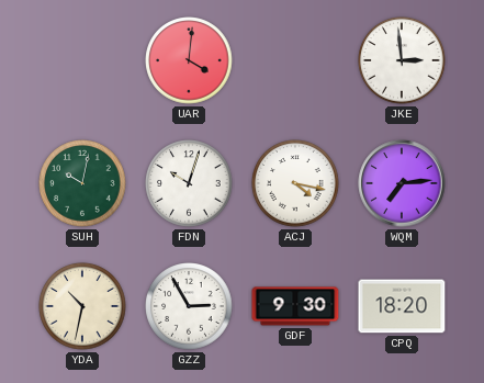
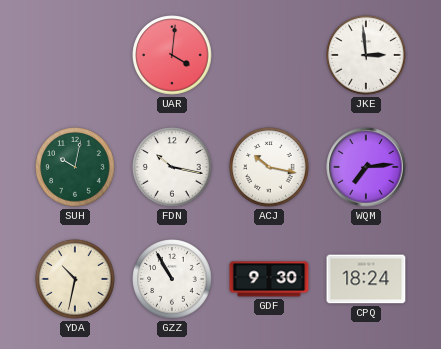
FDN: 10:03 -> 10:17
ACJ: 4:17 -> 10:17
GZZ: 2:55 -> 10:55
CPQ: 18:20 -> 18:24
